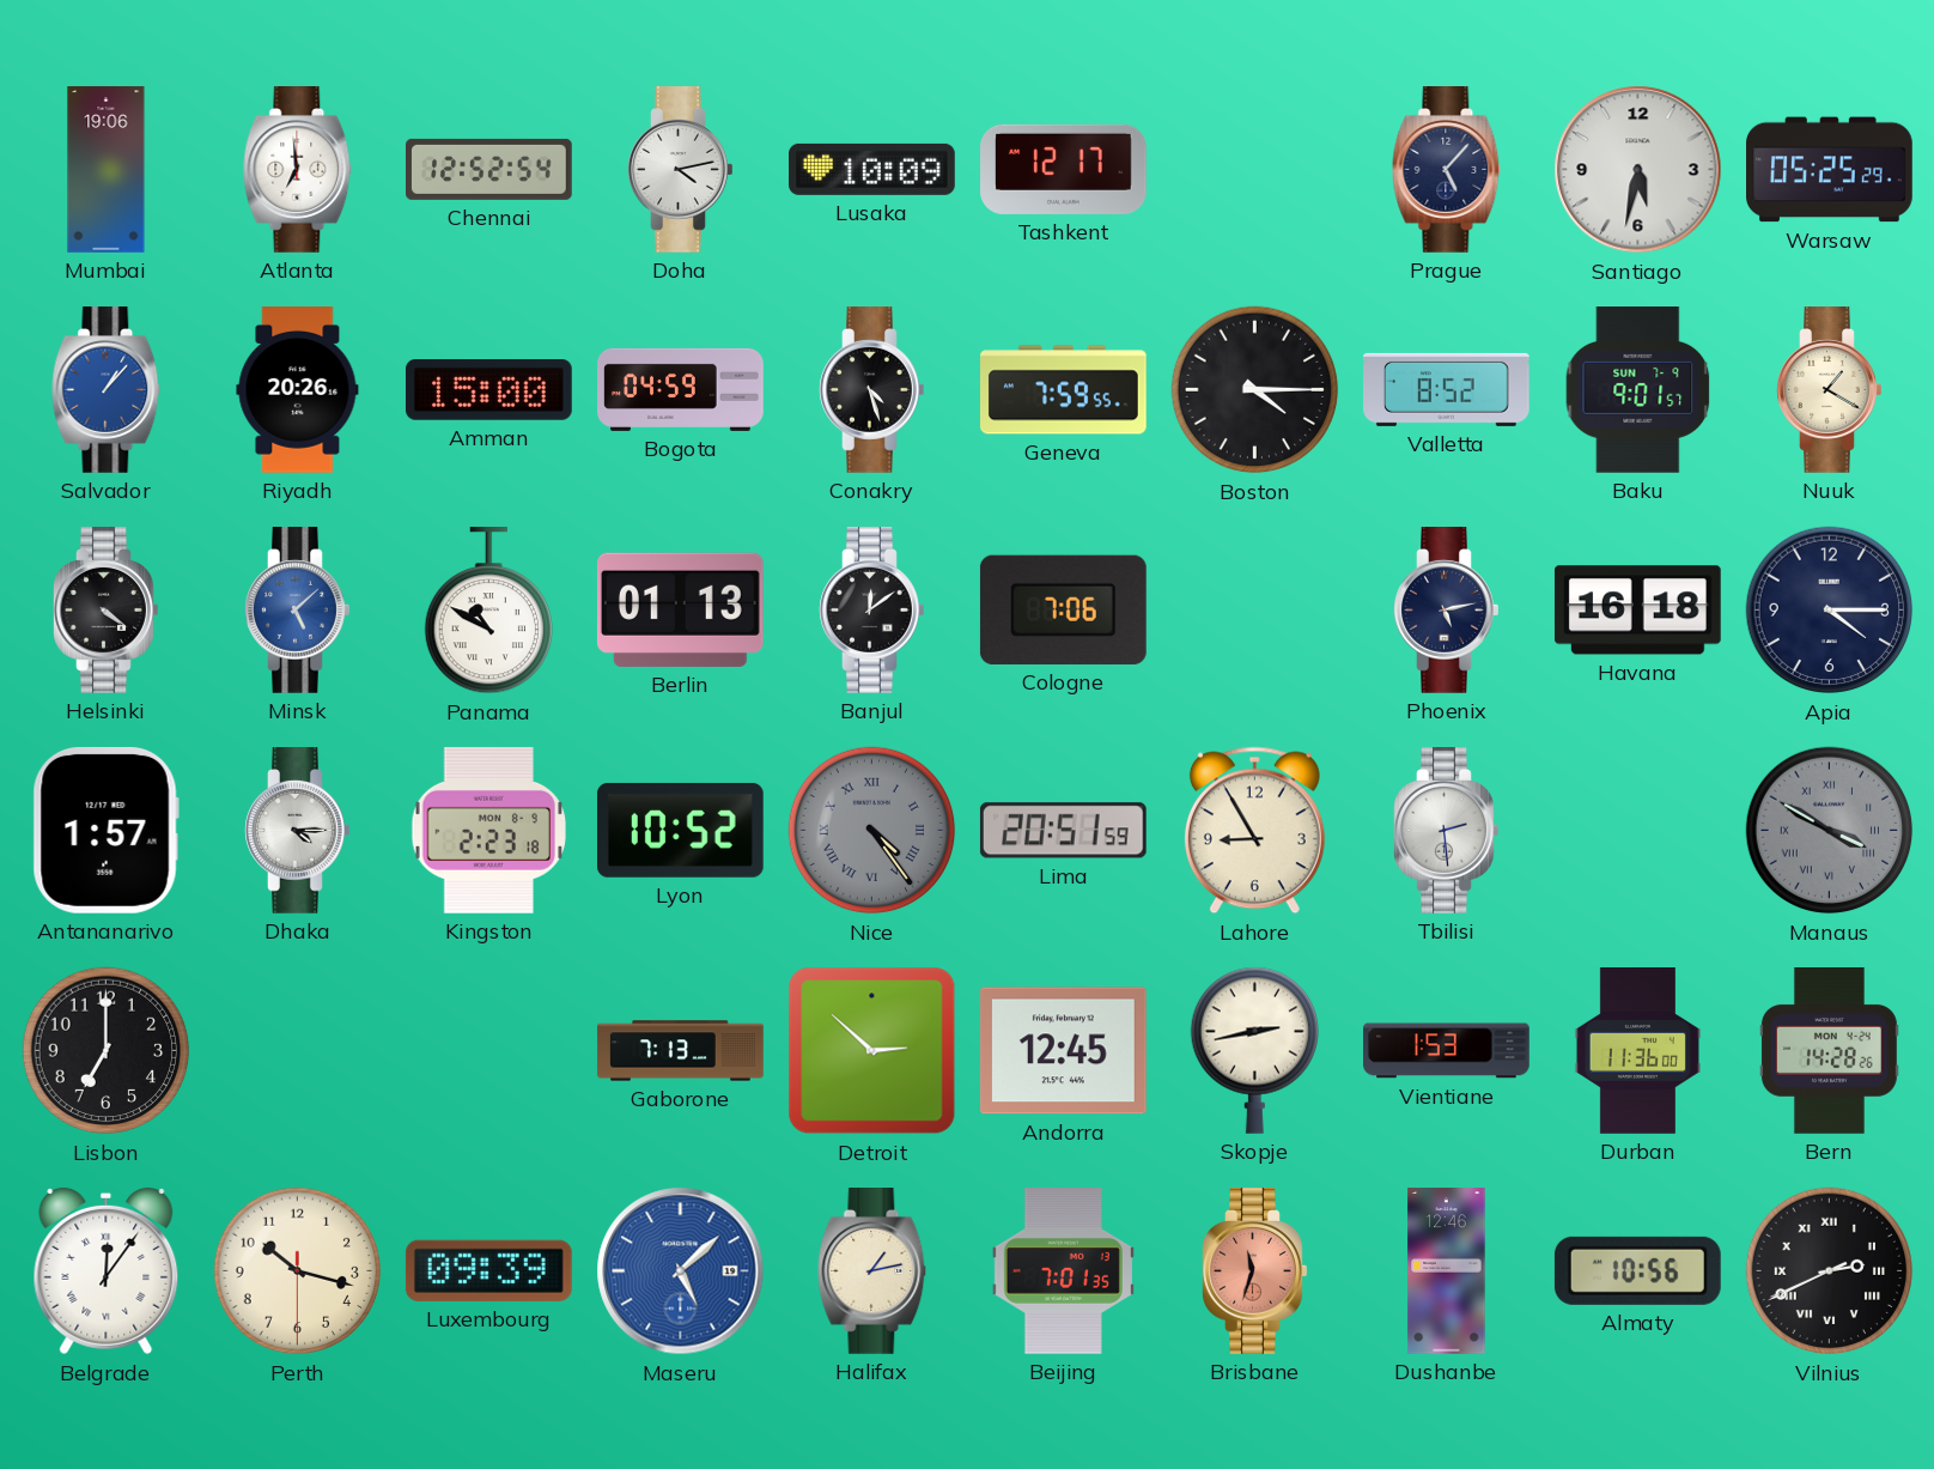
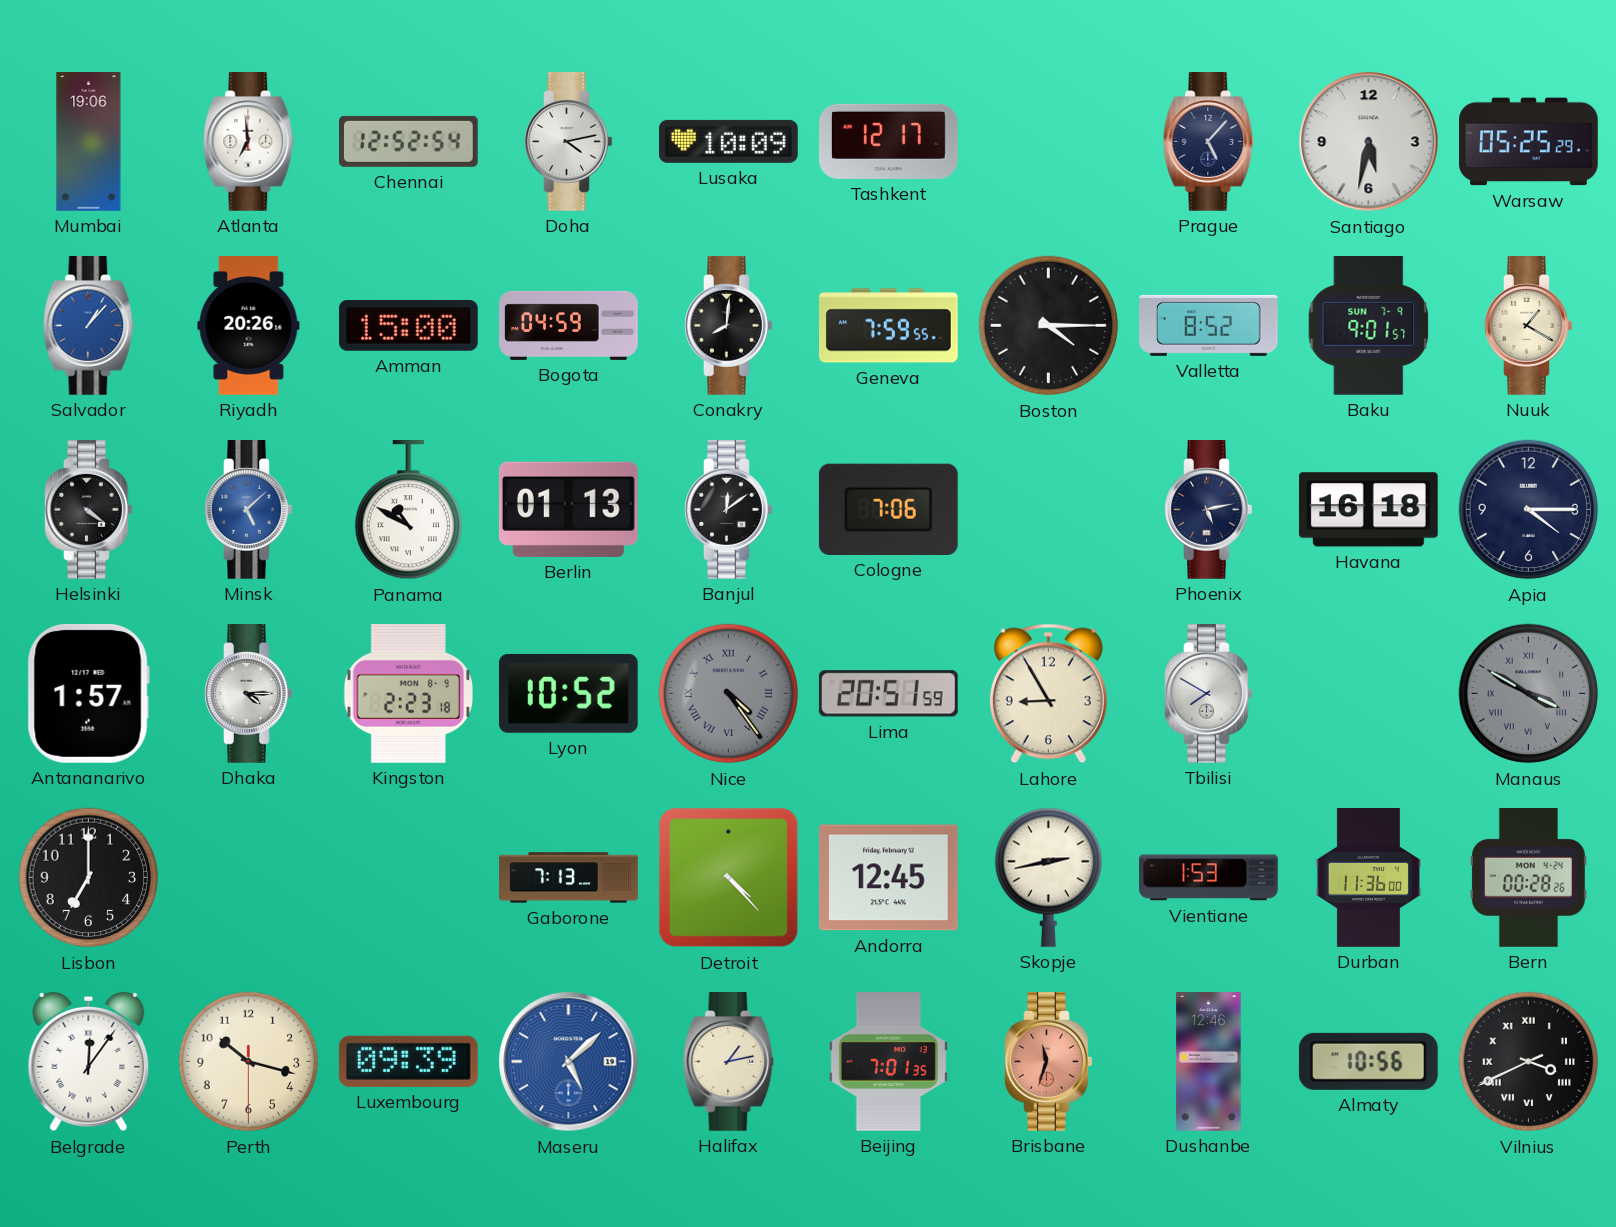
Conakry: 4:27 -> 8:01
Tbilisi: 2:29 -> 7:50
Detroit: 2:52 -> 4:23
Bern: 14:28 -> 00:28
Vilnius: 2:40 -> 3:40
